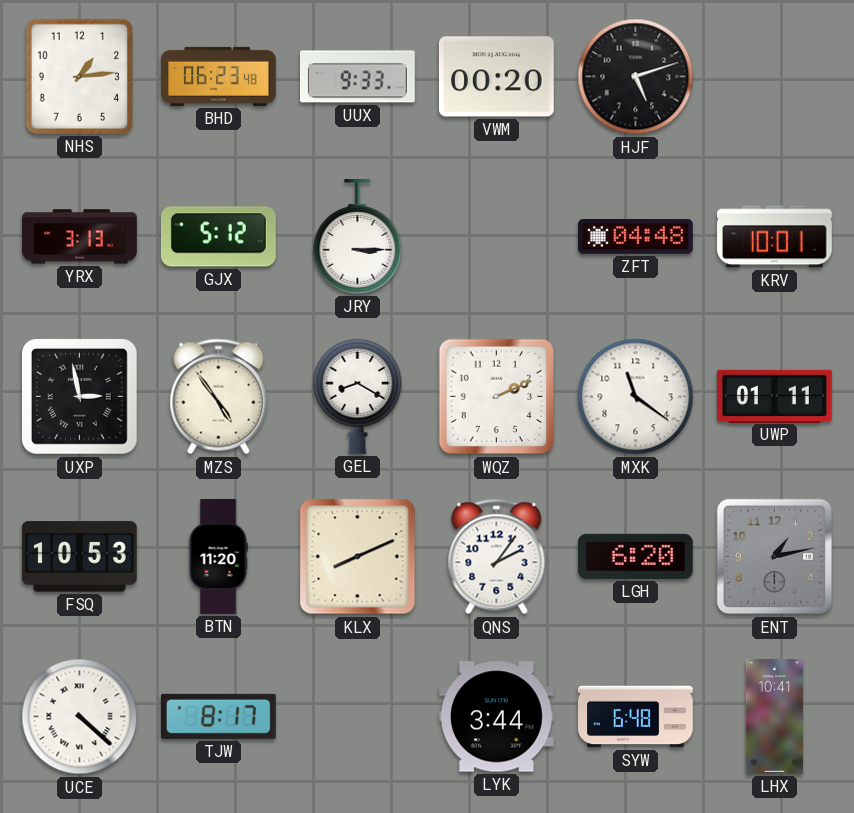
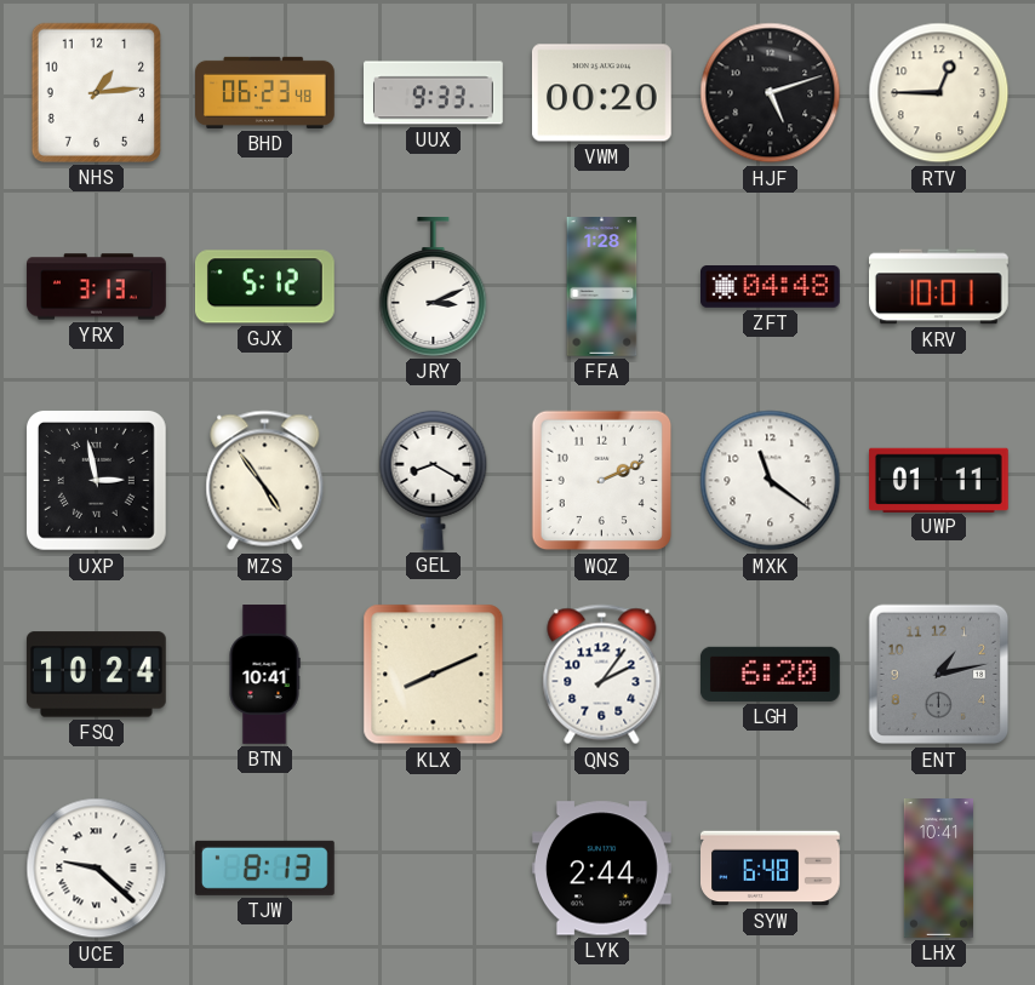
RTV: none -> 12:45
JRY: 3:15 -> 3:11
FFA: none -> 1:28
FSQ: 10:53 -> 10:24
BTN: 11:20 -> 10:41
UCE: 4:22 -> 9:22
TJW: 8:17 -> 8:13
LYK: 3:44 -> 2:44
